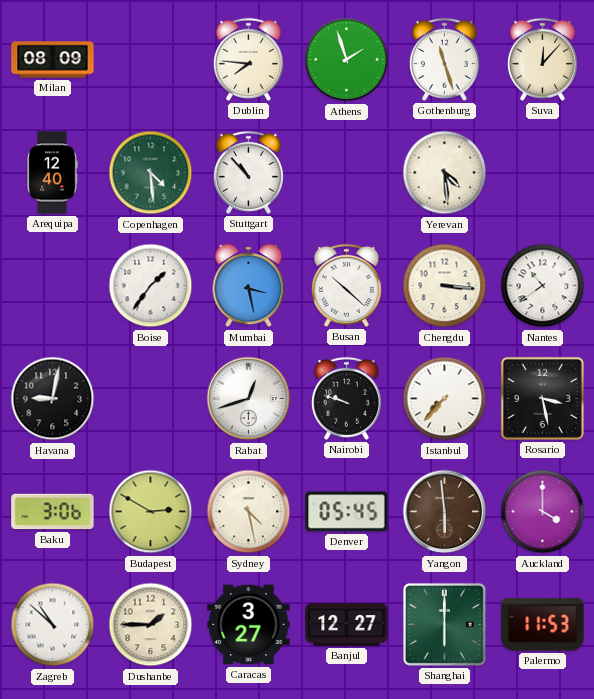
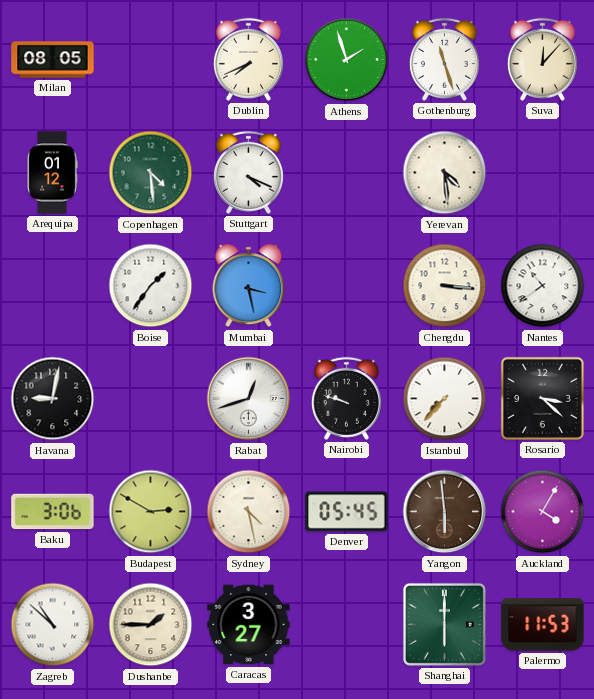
Milan: 08:09 -> 08:05
Dublin: 7:46 -> 7:41
Arequipa: 12:40 -> 01:12
Stuttgart: 10:53 -> 4:19
Busan: 10:22 -> none
Rosario: 3:28 -> 3:22
Auckland: 4:00 -> 4:05
Banjul: 12:27 -> none
